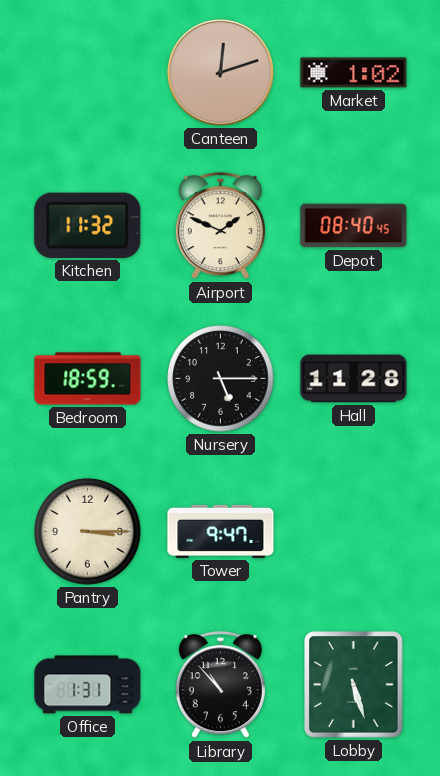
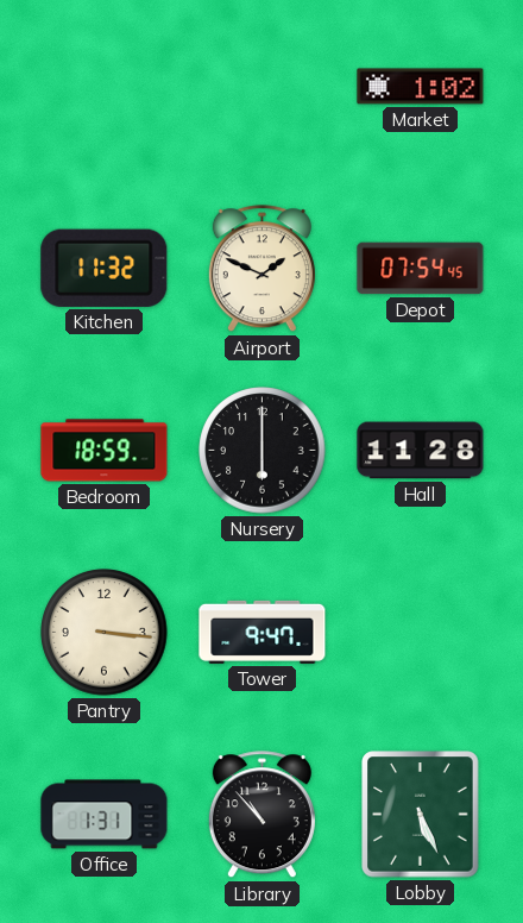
Canteen: 12:12 -> none
Depot: 08:40 -> 07:54
Nursery: 5:15 -> 6:00
Pantry: 3:15 -> 3:16
Lobby: 5:27 -> 5:26
